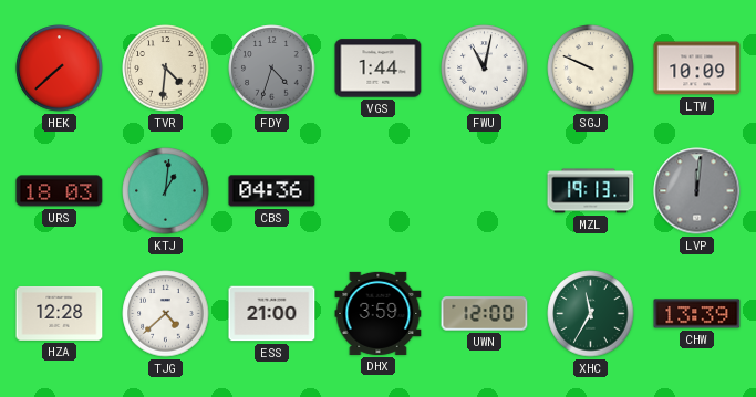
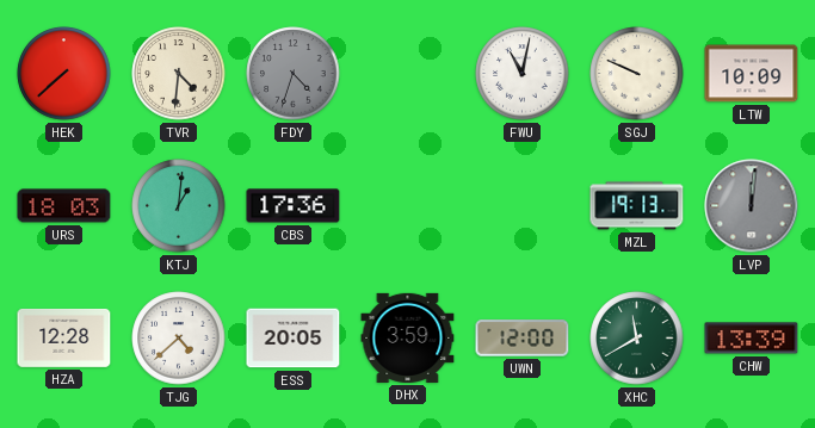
VGS: 1:44 -> none
CBS: 04:36 -> 17:36
ESS: 21:00 -> 20:05
XHC: 11:35 -> 11:40
